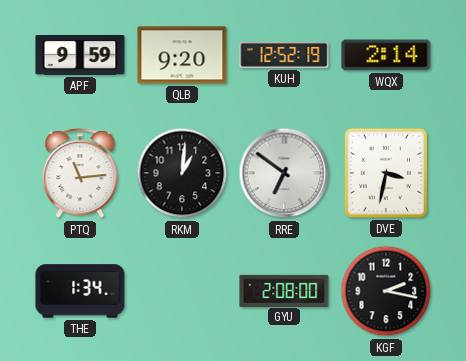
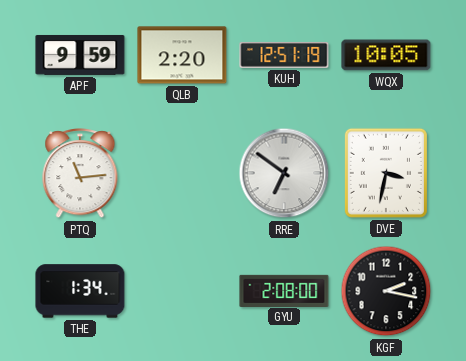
QLB: 9:20 -> 2:20
KUH: 12:52 -> 12:51
WQX: 2:14 -> 10:05
RKM: 1:01 -> none
